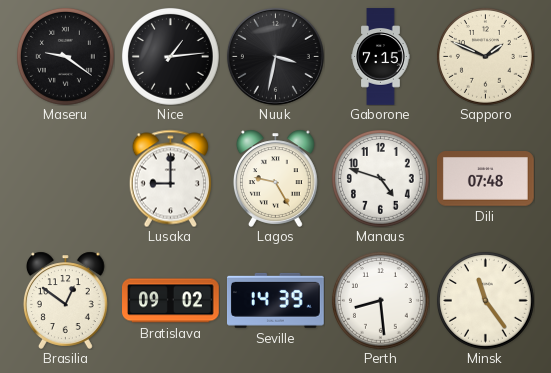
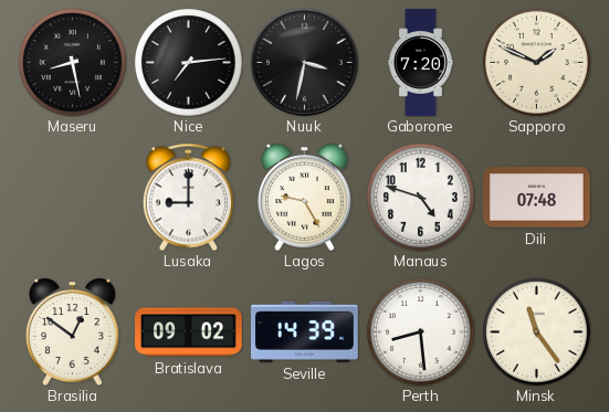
Maseru: 9:21 -> 8:28
Nice: 1:14 -> 7:14
Gaborone: 7:15 -> 7:20
